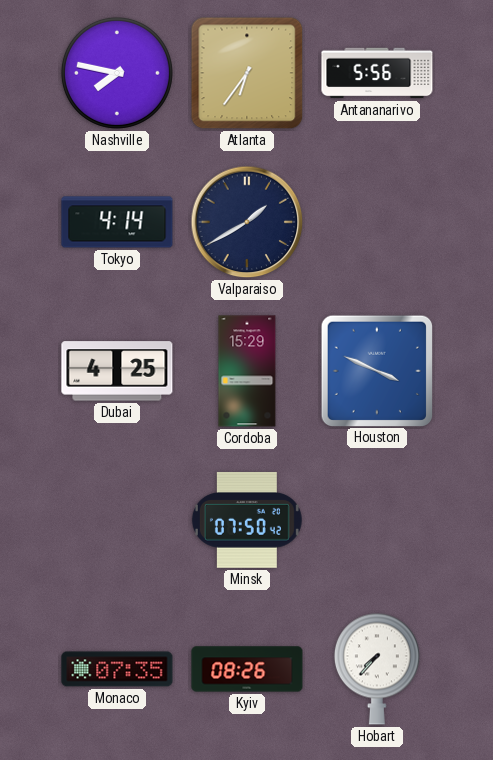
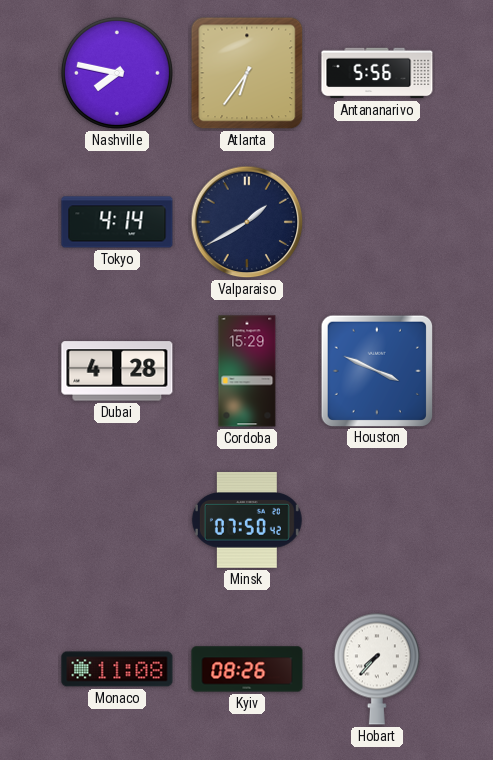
Dubai: 4:25 -> 4:28
Monaco: 07:35 -> 11:08
